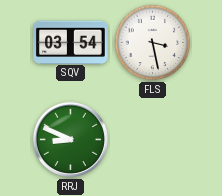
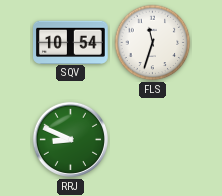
SQV: 03:54 -> 10:54
FLS: 3:28 -> 11:33
